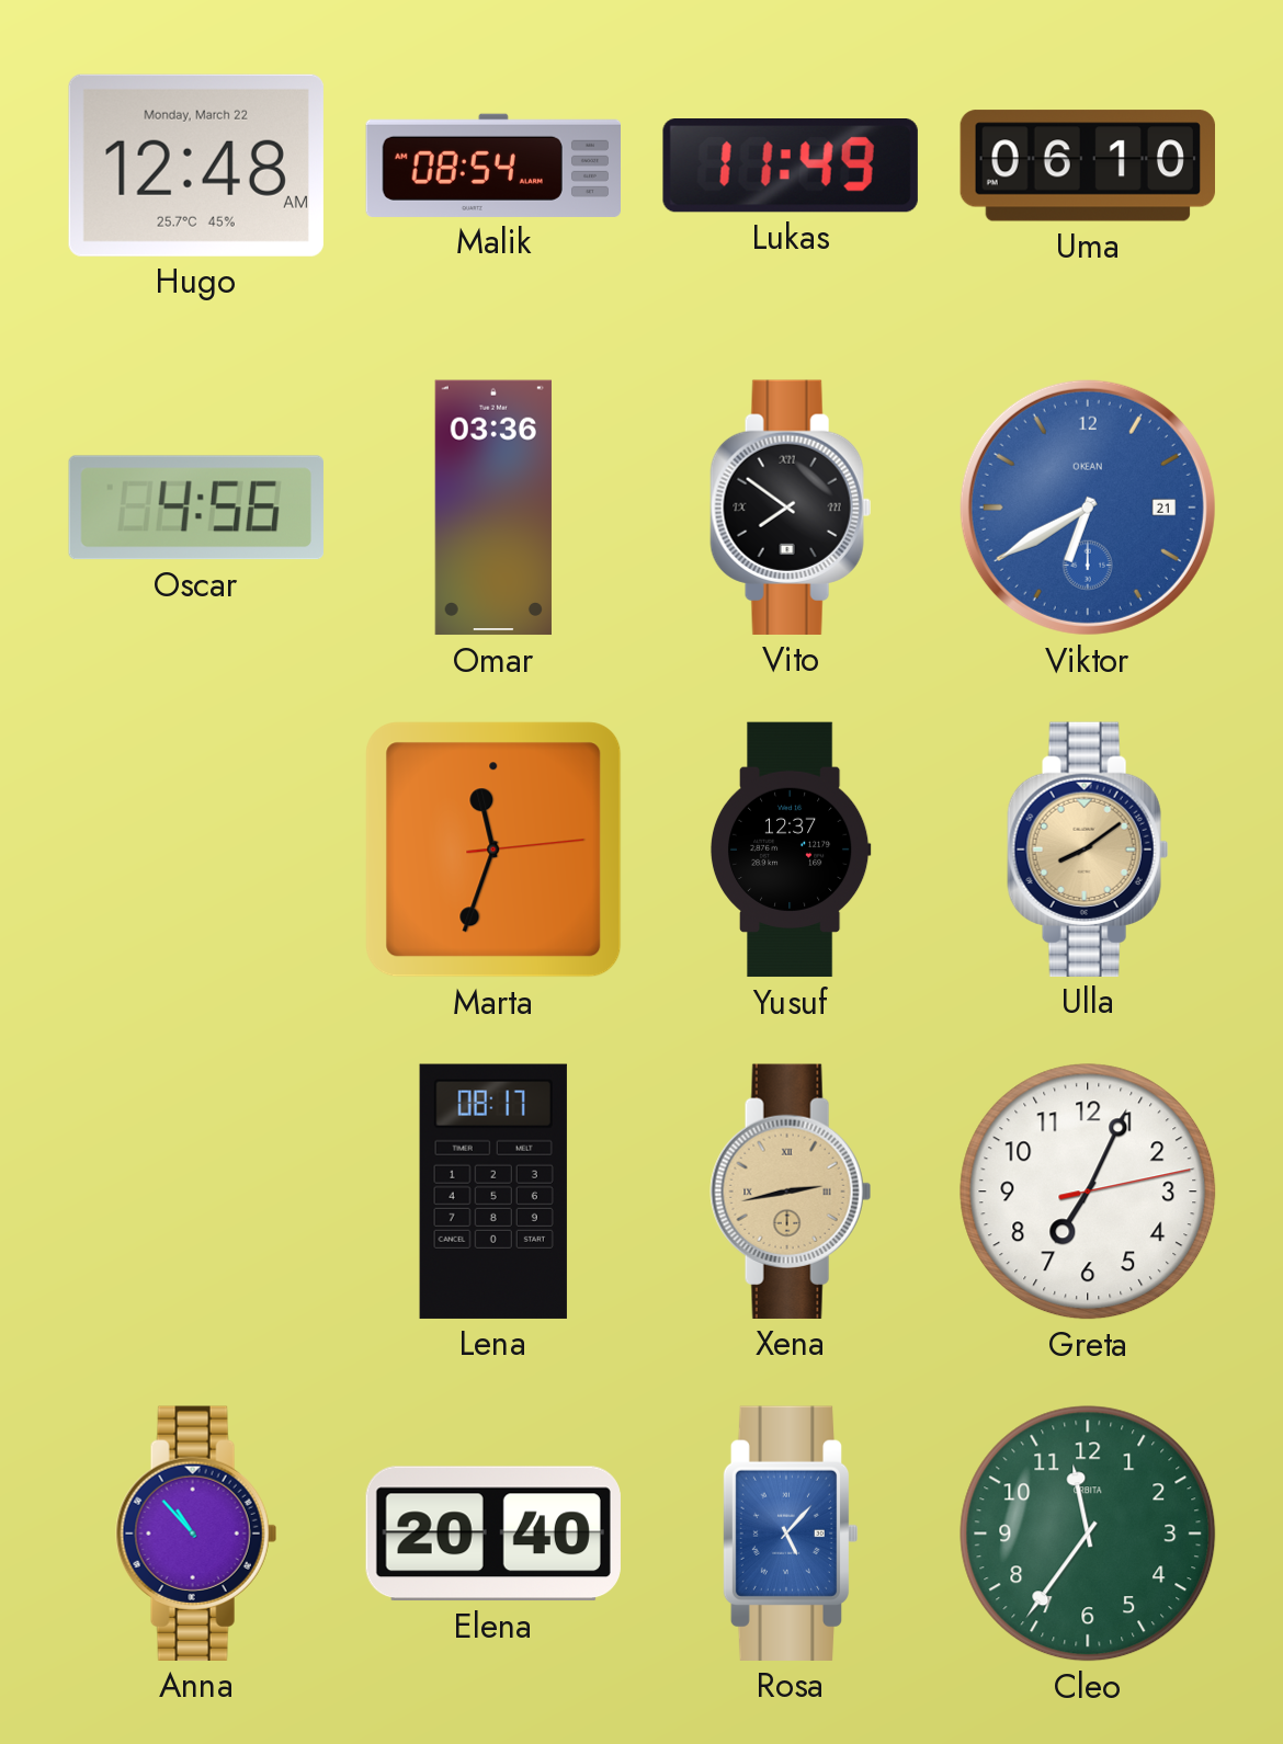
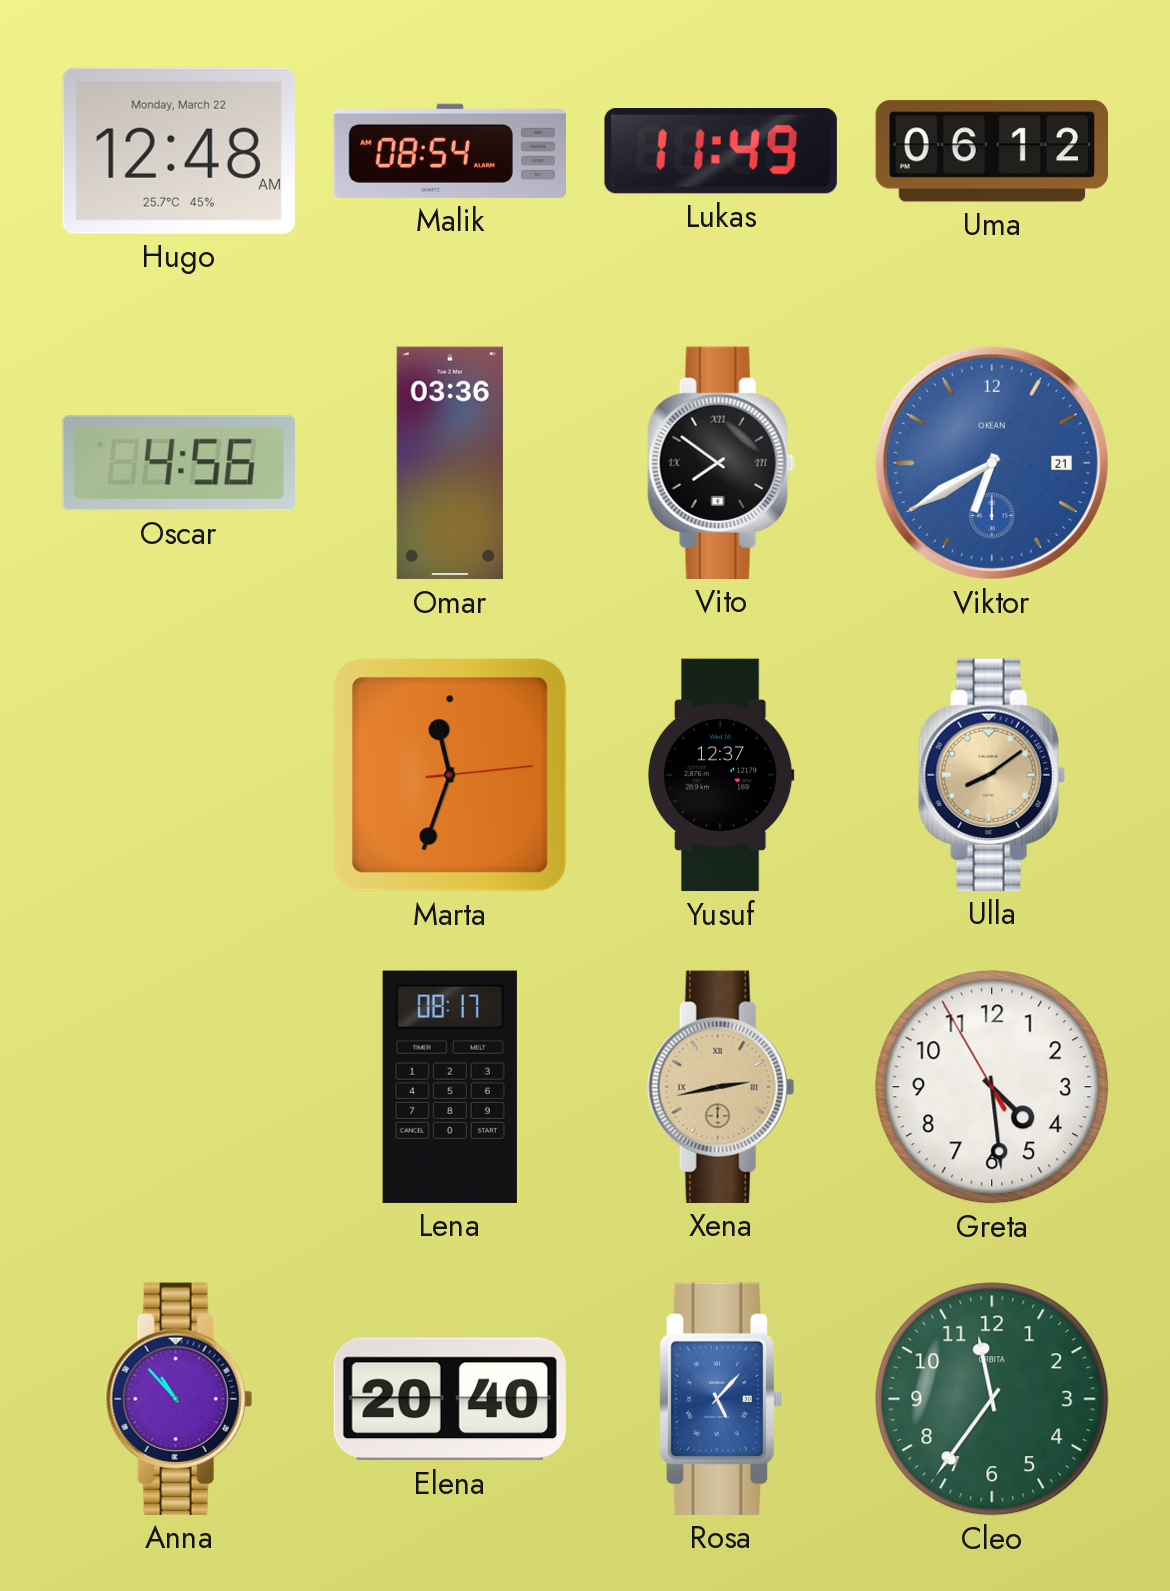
Uma: 06:10 -> 06:12
Greta: 7:04 -> 4:28
